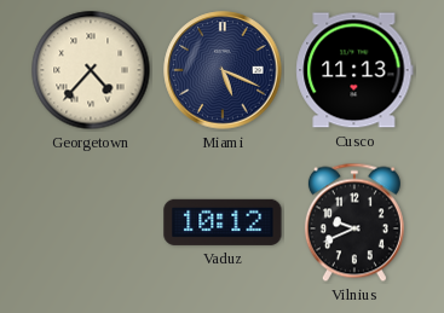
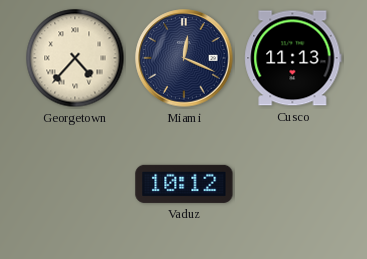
Miami: 5:19 -> 12:19
Vilnius: 9:41 -> none
